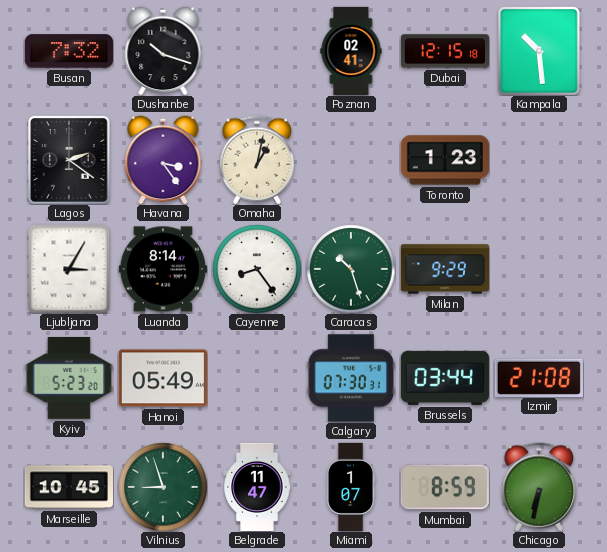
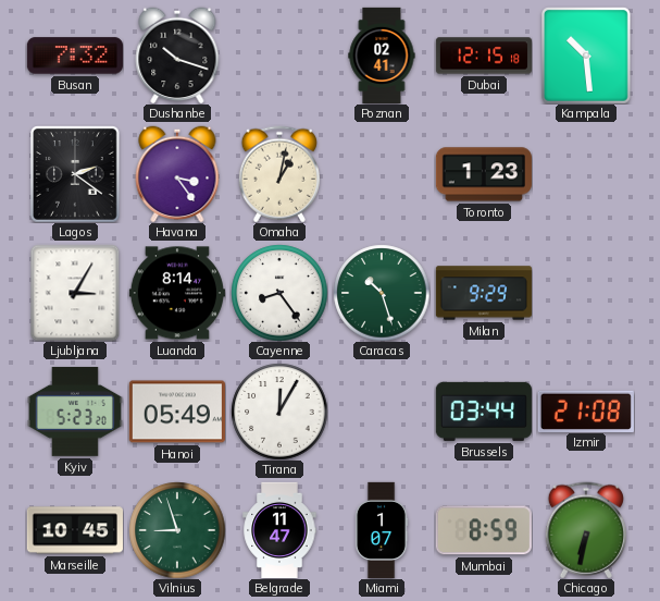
Tirana: none -> 12:05
Calgary: 07:30 -> none
